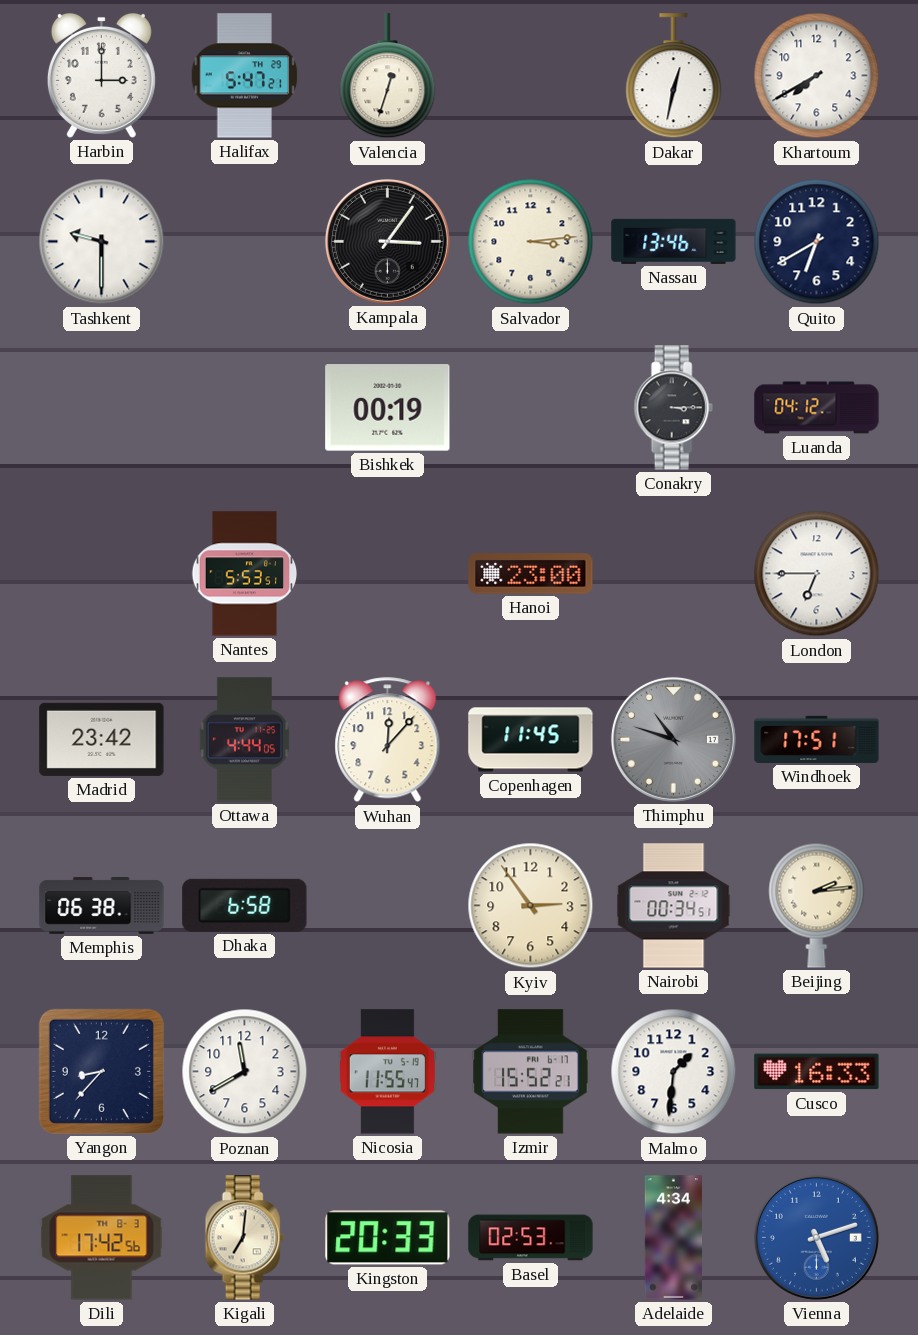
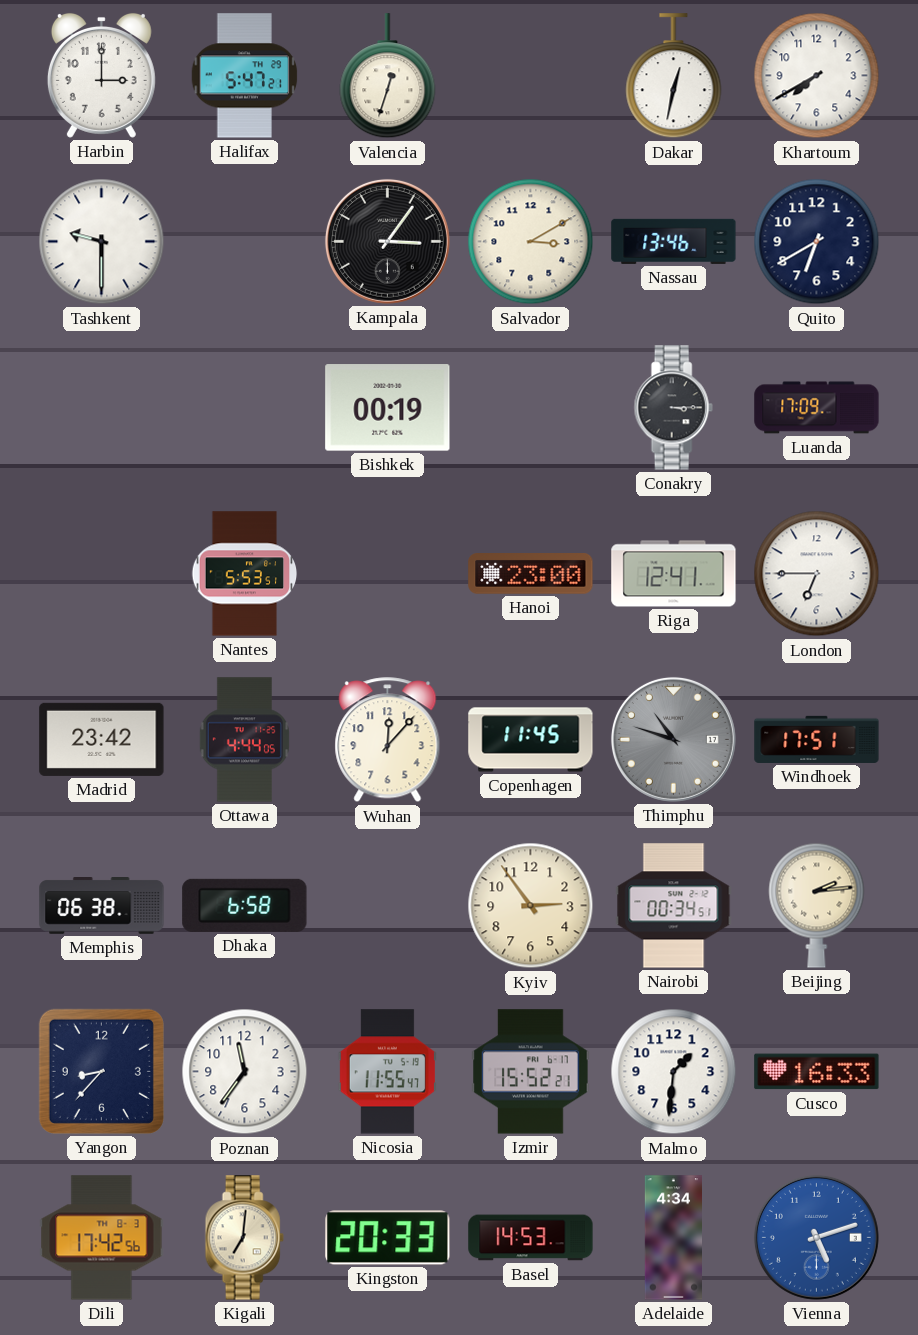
Salvador: 3:14 -> 3:10
Luanda: 04:12 -> 17:09
Riga: none -> 12:41
Poznan: 11:40 -> 11:36
Basel: 02:53 -> 14:53
